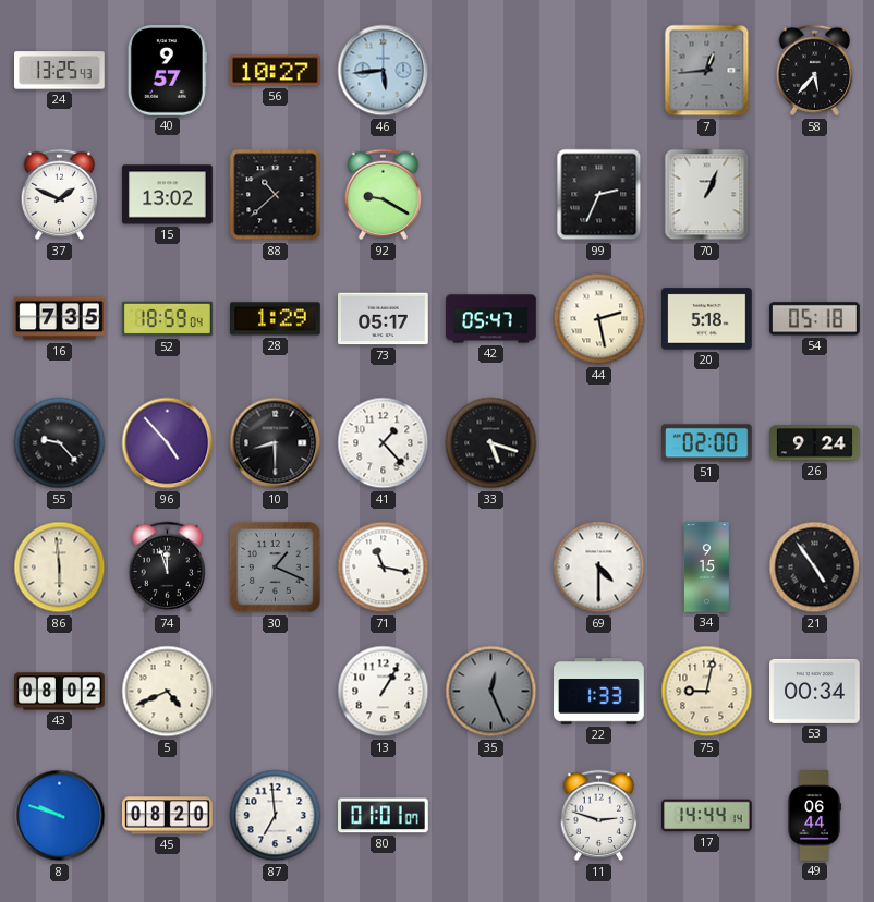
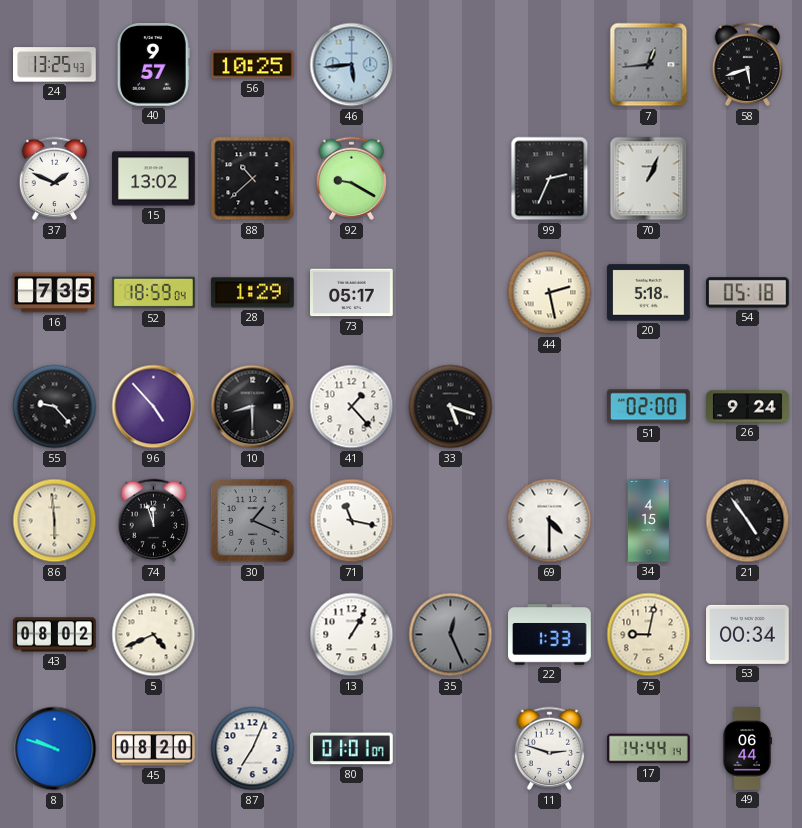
56: 10:27 -> 10:25
58: 5:37 -> 5:42
42: 05:47 -> none
34: 9:15 -> 4:15
87: 6:59 -> 7:04
